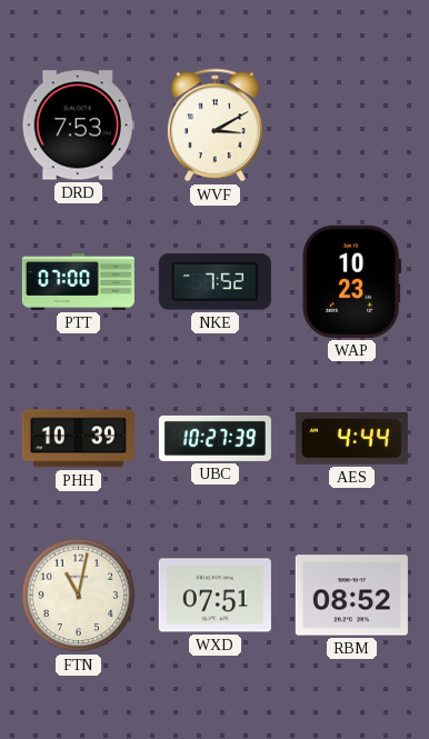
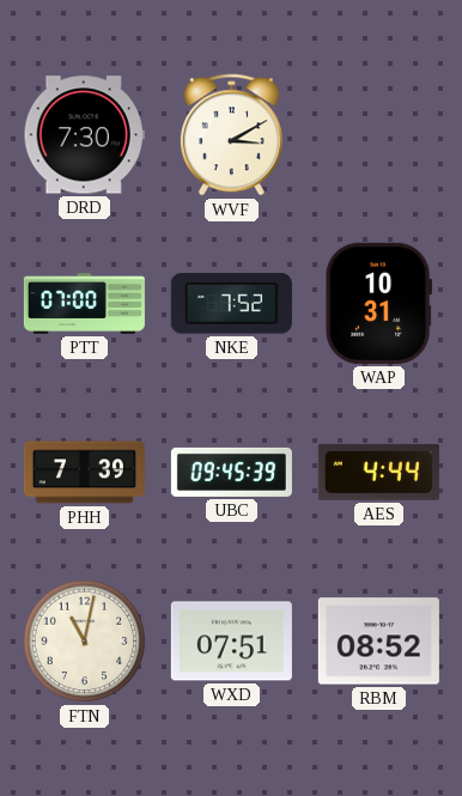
DRD: 7:53 -> 7:30
WAP: 10:23 -> 10:31
PHH: 10:39 -> 7:39
UBC: 10:27 -> 09:45
